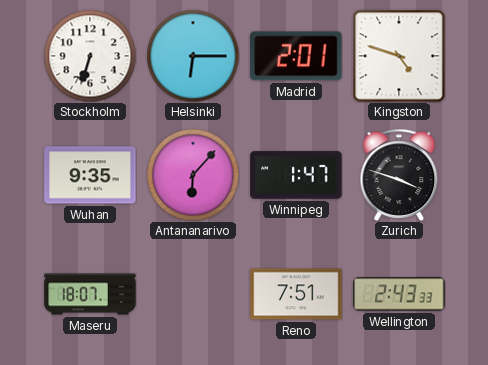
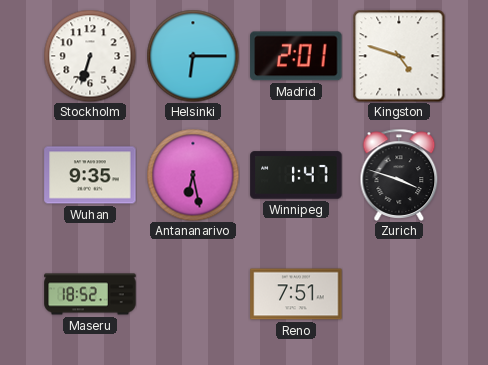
Antananarivo: 6:07 -> 6:28
Maseru: 18:07 -> 18:52
Wellington: 2:43 -> none
